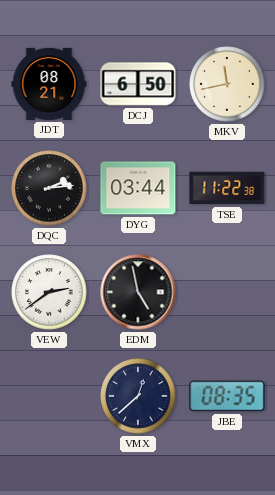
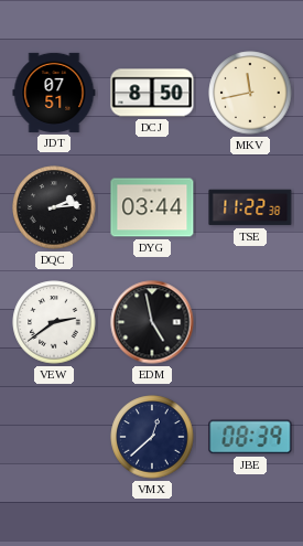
JDT: 08:21 -> 07:51
DCJ: 6:50 -> 8:50
JBE: 08:35 -> 08:39
